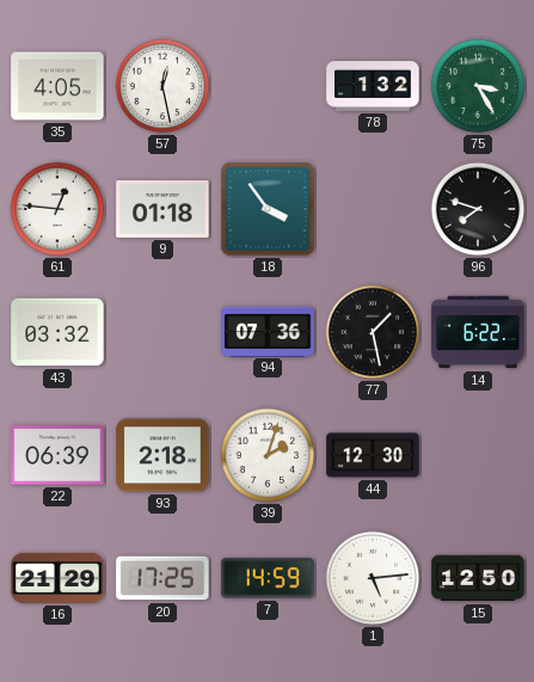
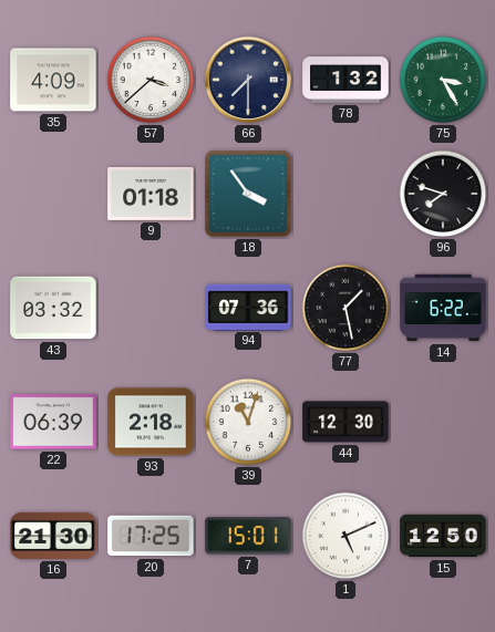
35: 4:05 -> 4:09
57: 12:28 -> 3:38
66: none -> 7:30
61: 12:46 -> none
39: 2:03 -> 11:03
16: 21:29 -> 21:30
7: 14:59 -> 15:01
1: 5:14 -> 5:11
